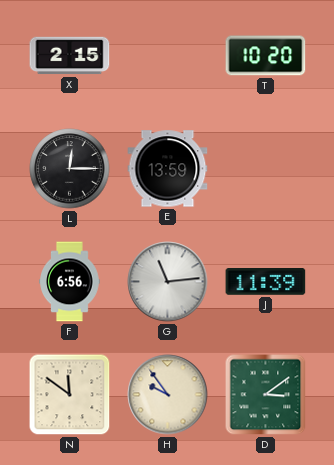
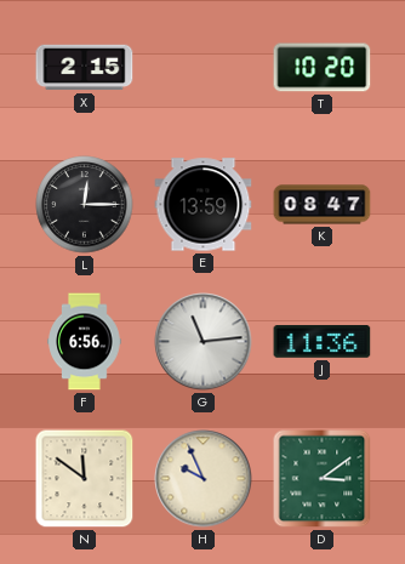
K: none -> 08:47
J: 11:39 -> 11:36
H: 9:54 -> 9:56
